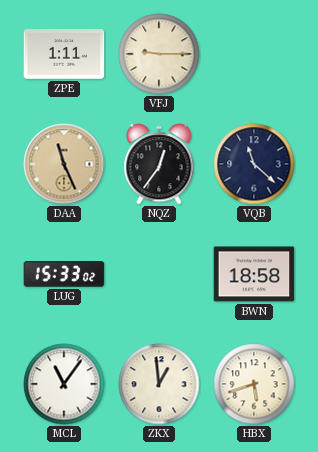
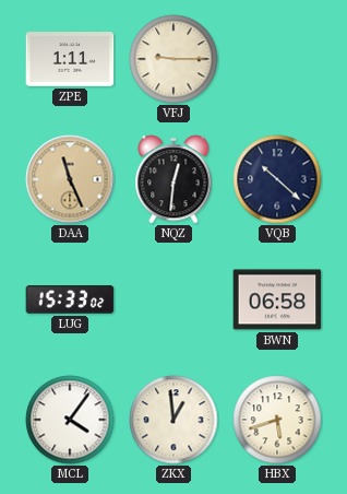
NQZ: 12:36 -> 12:31
VQB: 11:22 -> 10:22
BWN: 18:58 -> 06:58
MCL: 11:06 -> 4:06
